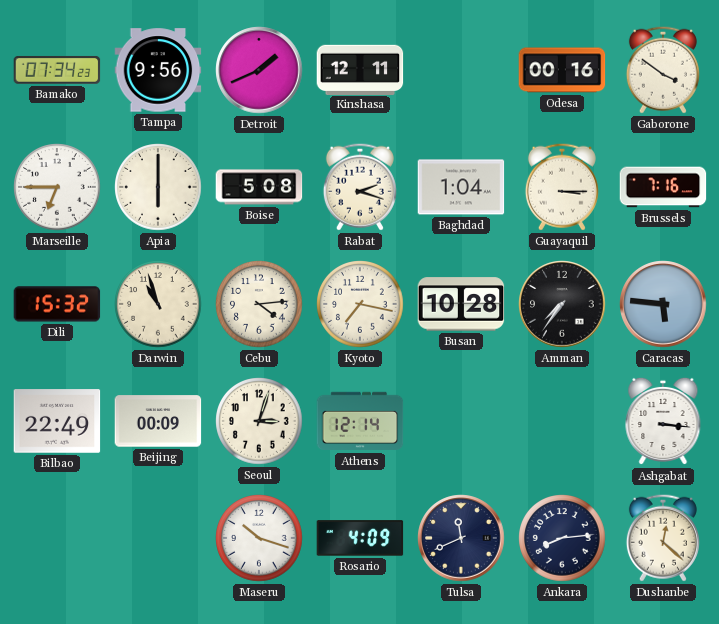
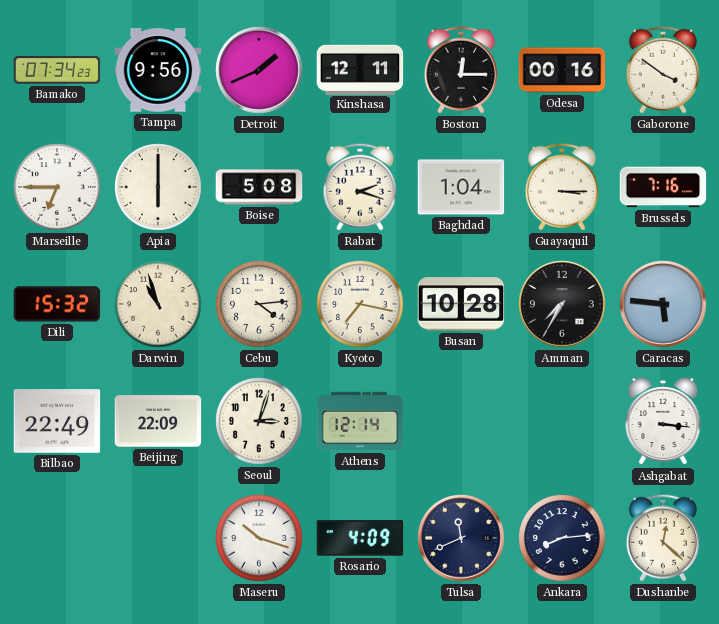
Boston: none -> 12:15
Amman: 7:36 -> 7:35
Beijing: 00:09 -> 22:09
